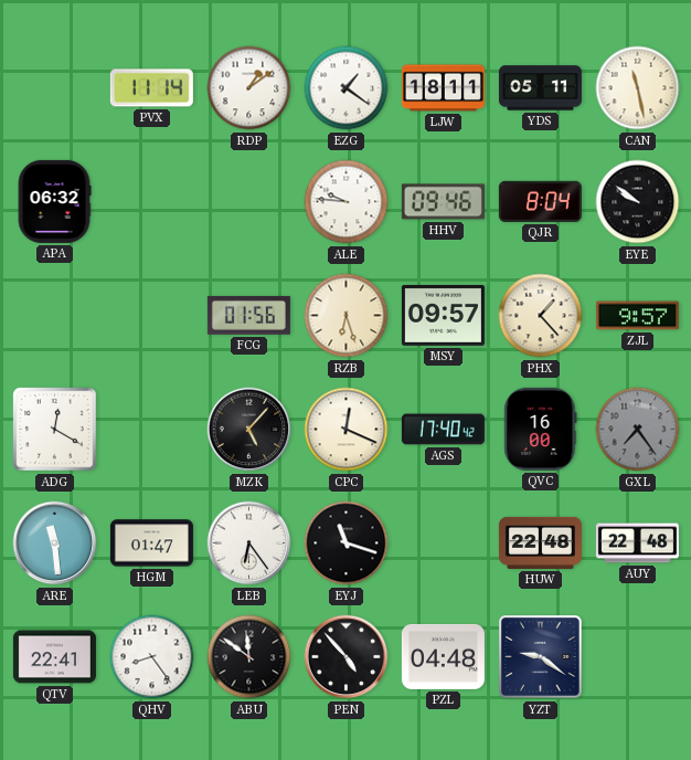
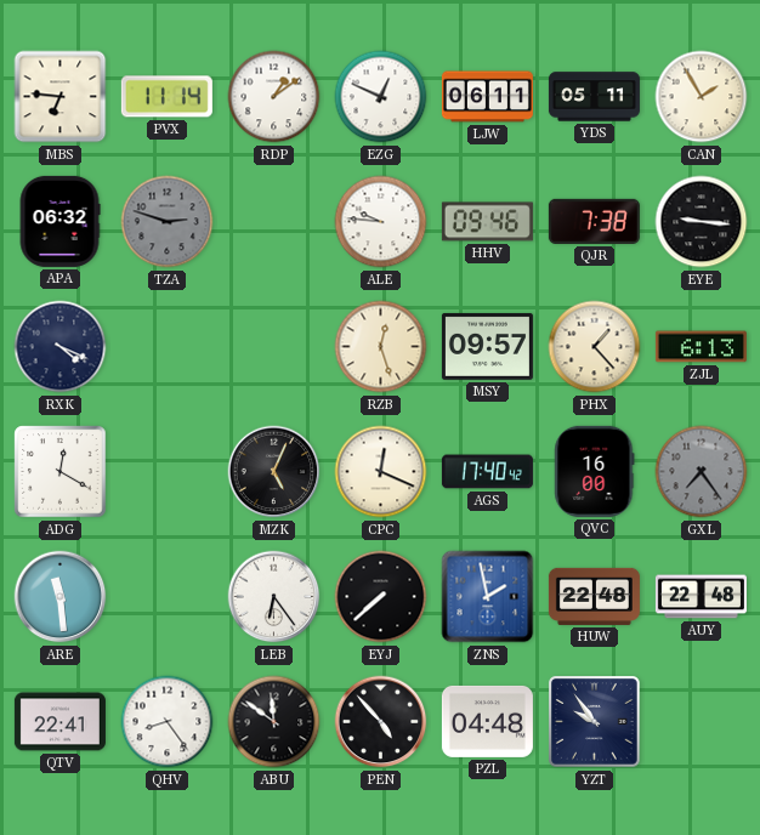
MBS: none -> 6:46
EZG: 1:21 -> 12:49
LJW: 18:11 -> 06:11
CAN: 11:28 -> 1:55
TZA: none -> 2:48
QJR: 8:04 -> 7:38
EYE: 9:51 -> 9:16
RXK: none -> 4:19
FCG: 01:56 -> none
RZB: 6:27 -> 12:27
ZJL: 9:57 -> 6:13
MZK: 5:07 -> 5:04
HGM: 01:47 -> none
EYJ: 11:18 -> 7:38
ZNS: none -> 1:58
YZT: 9:21 -> 9:54
